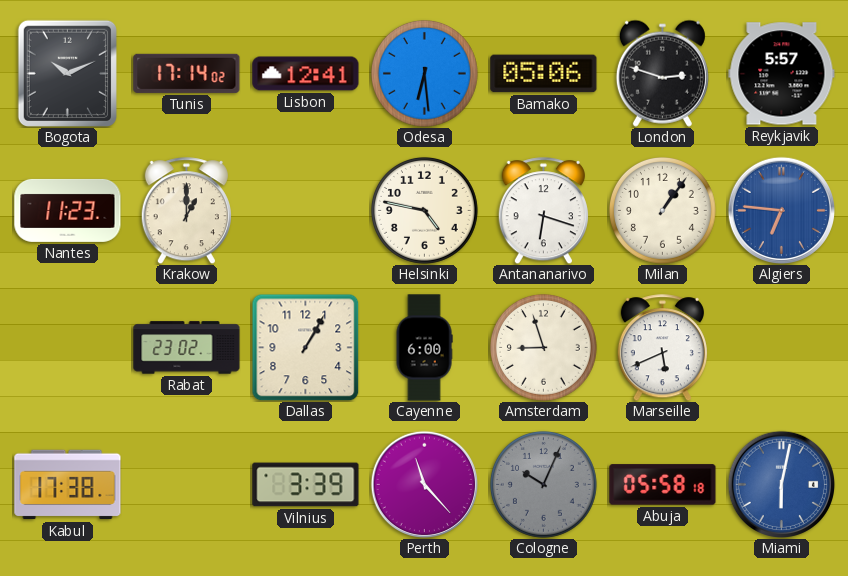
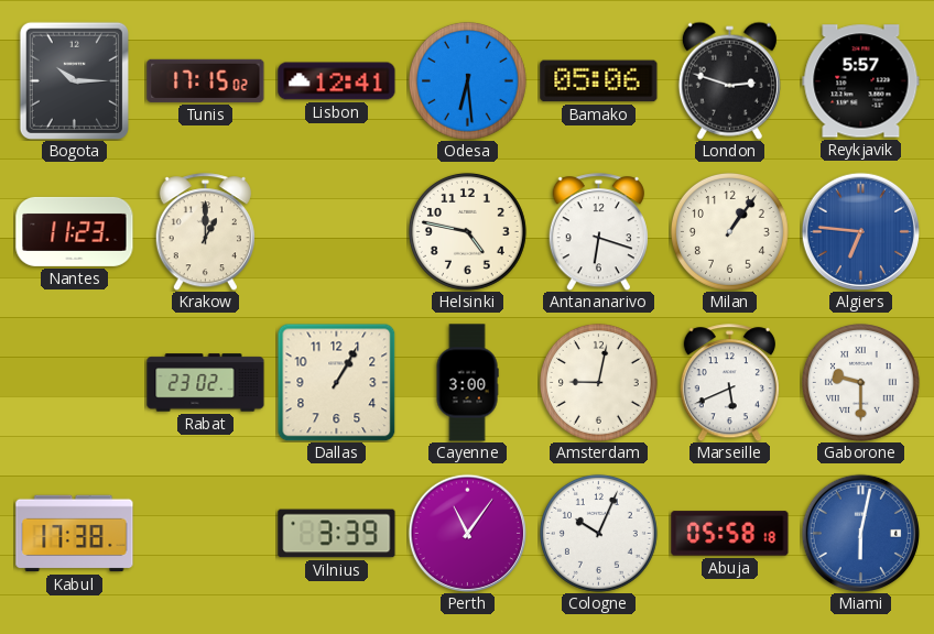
Bogota: 10:11 -> 10:15
Tunis: 17:14 -> 17:15
Cayenne: 6:00 -> 3:00
Amsterdam: 8:57 -> 9:02
Gaborone: none -> 9:30
Perth: 11:23 -> 11:06
Cologne dial: grey -> white
